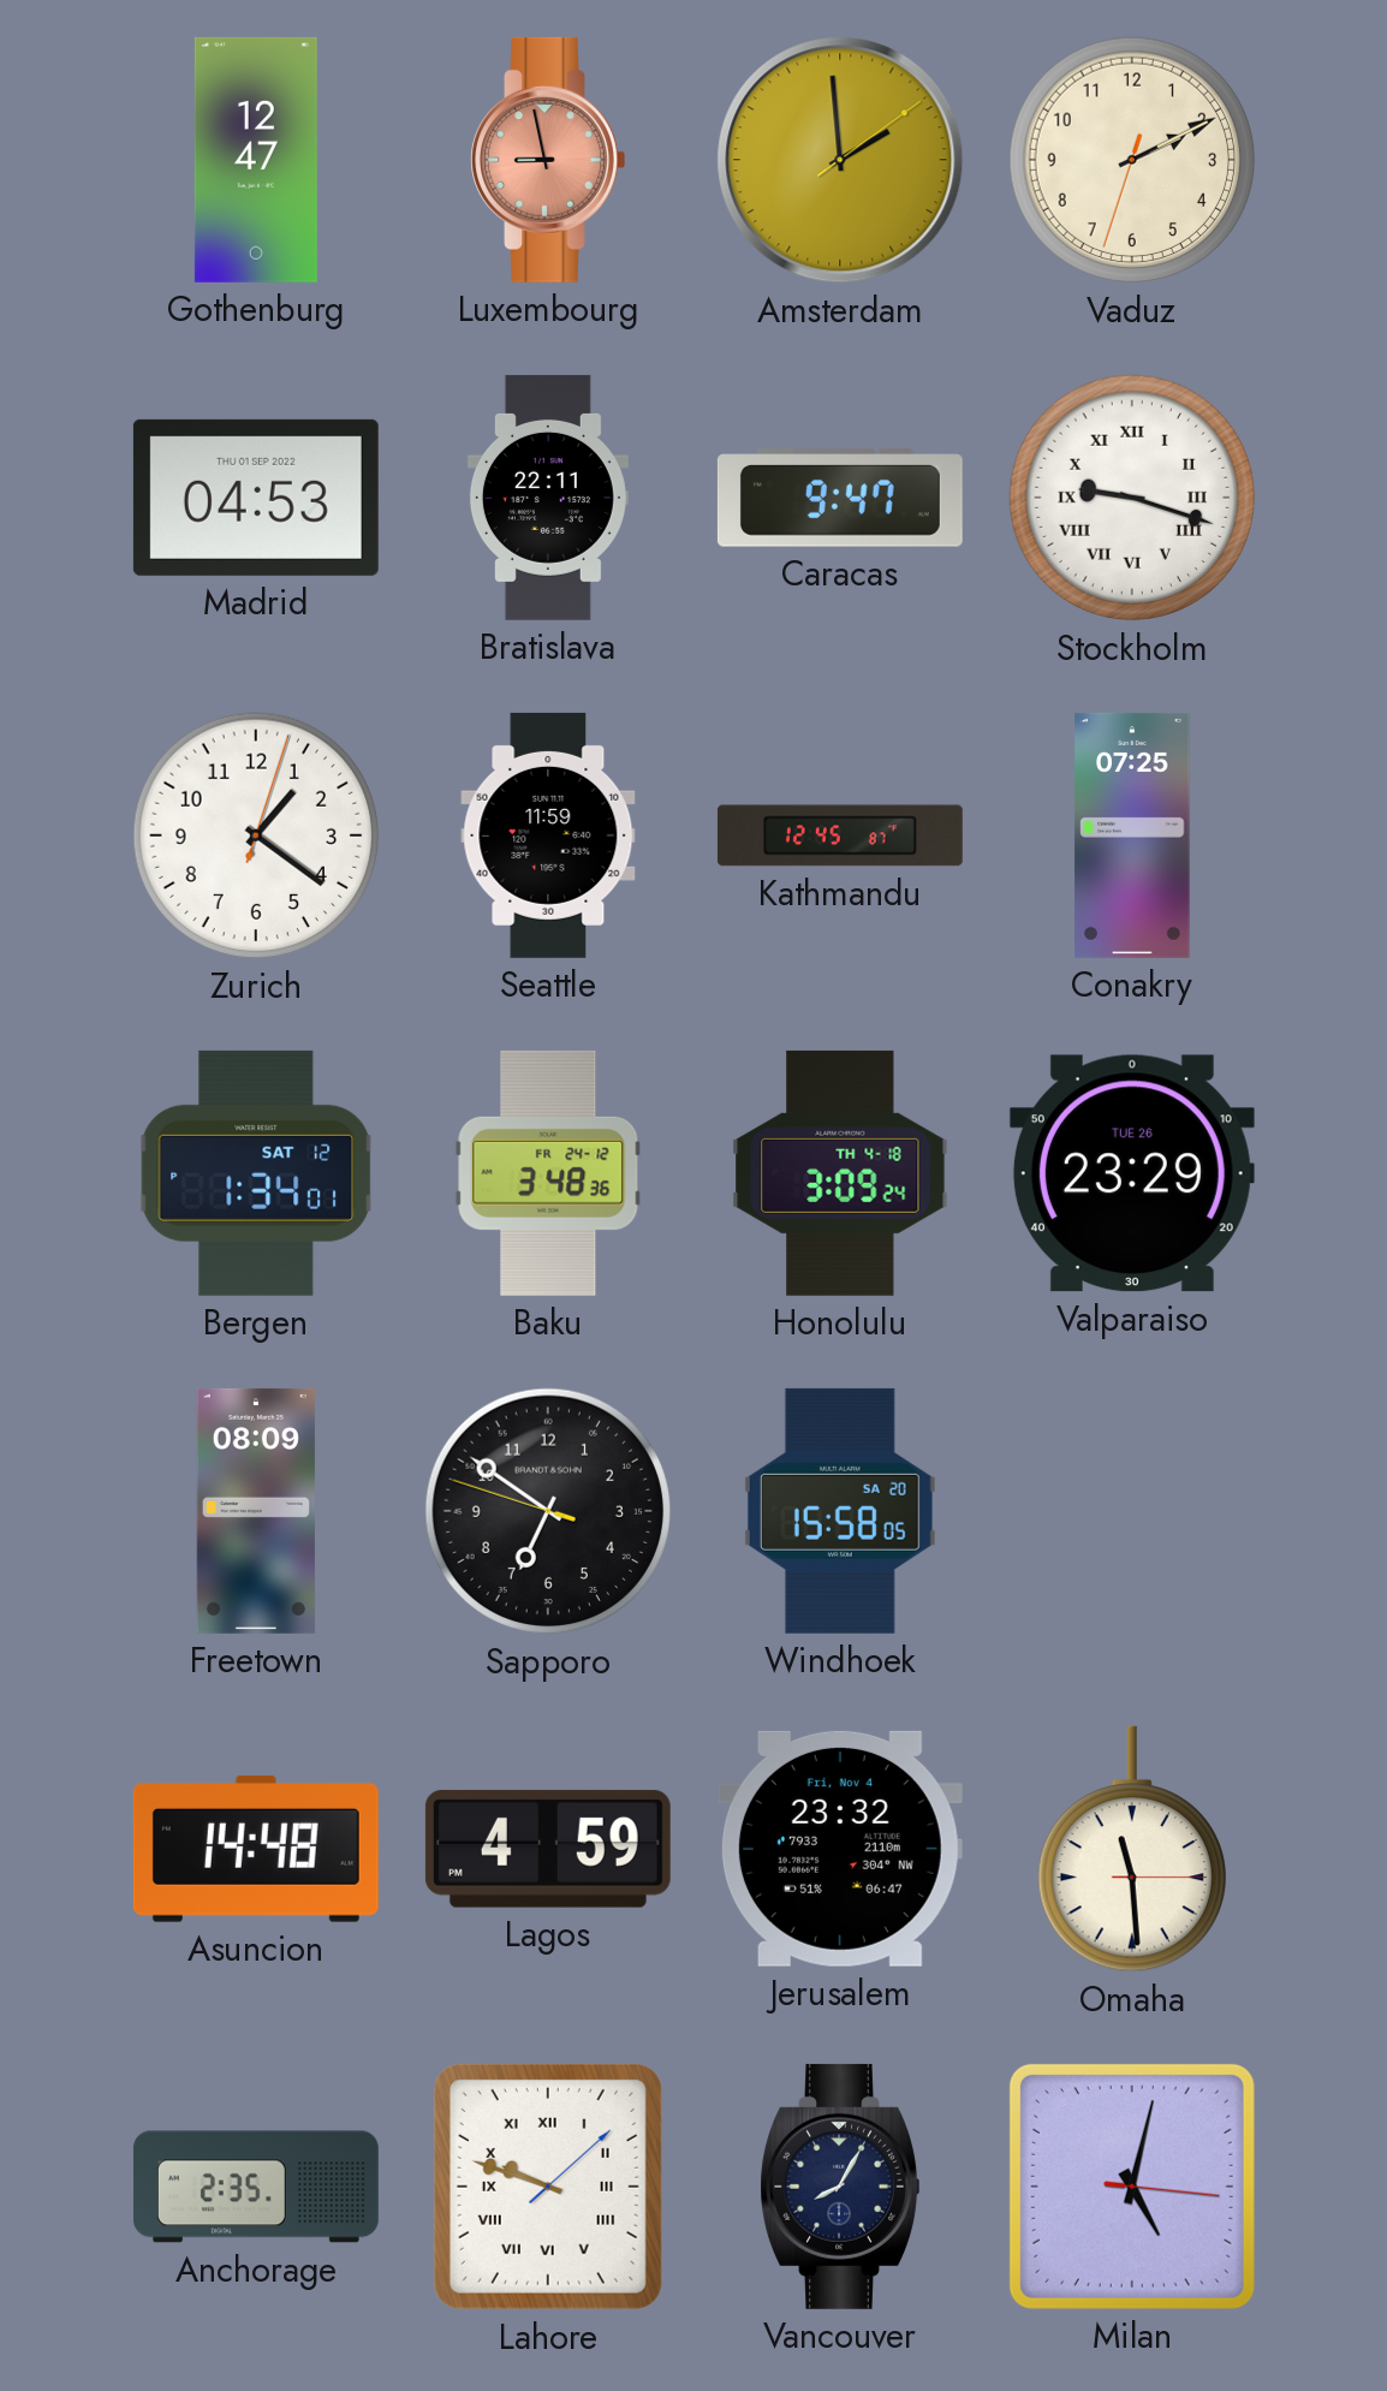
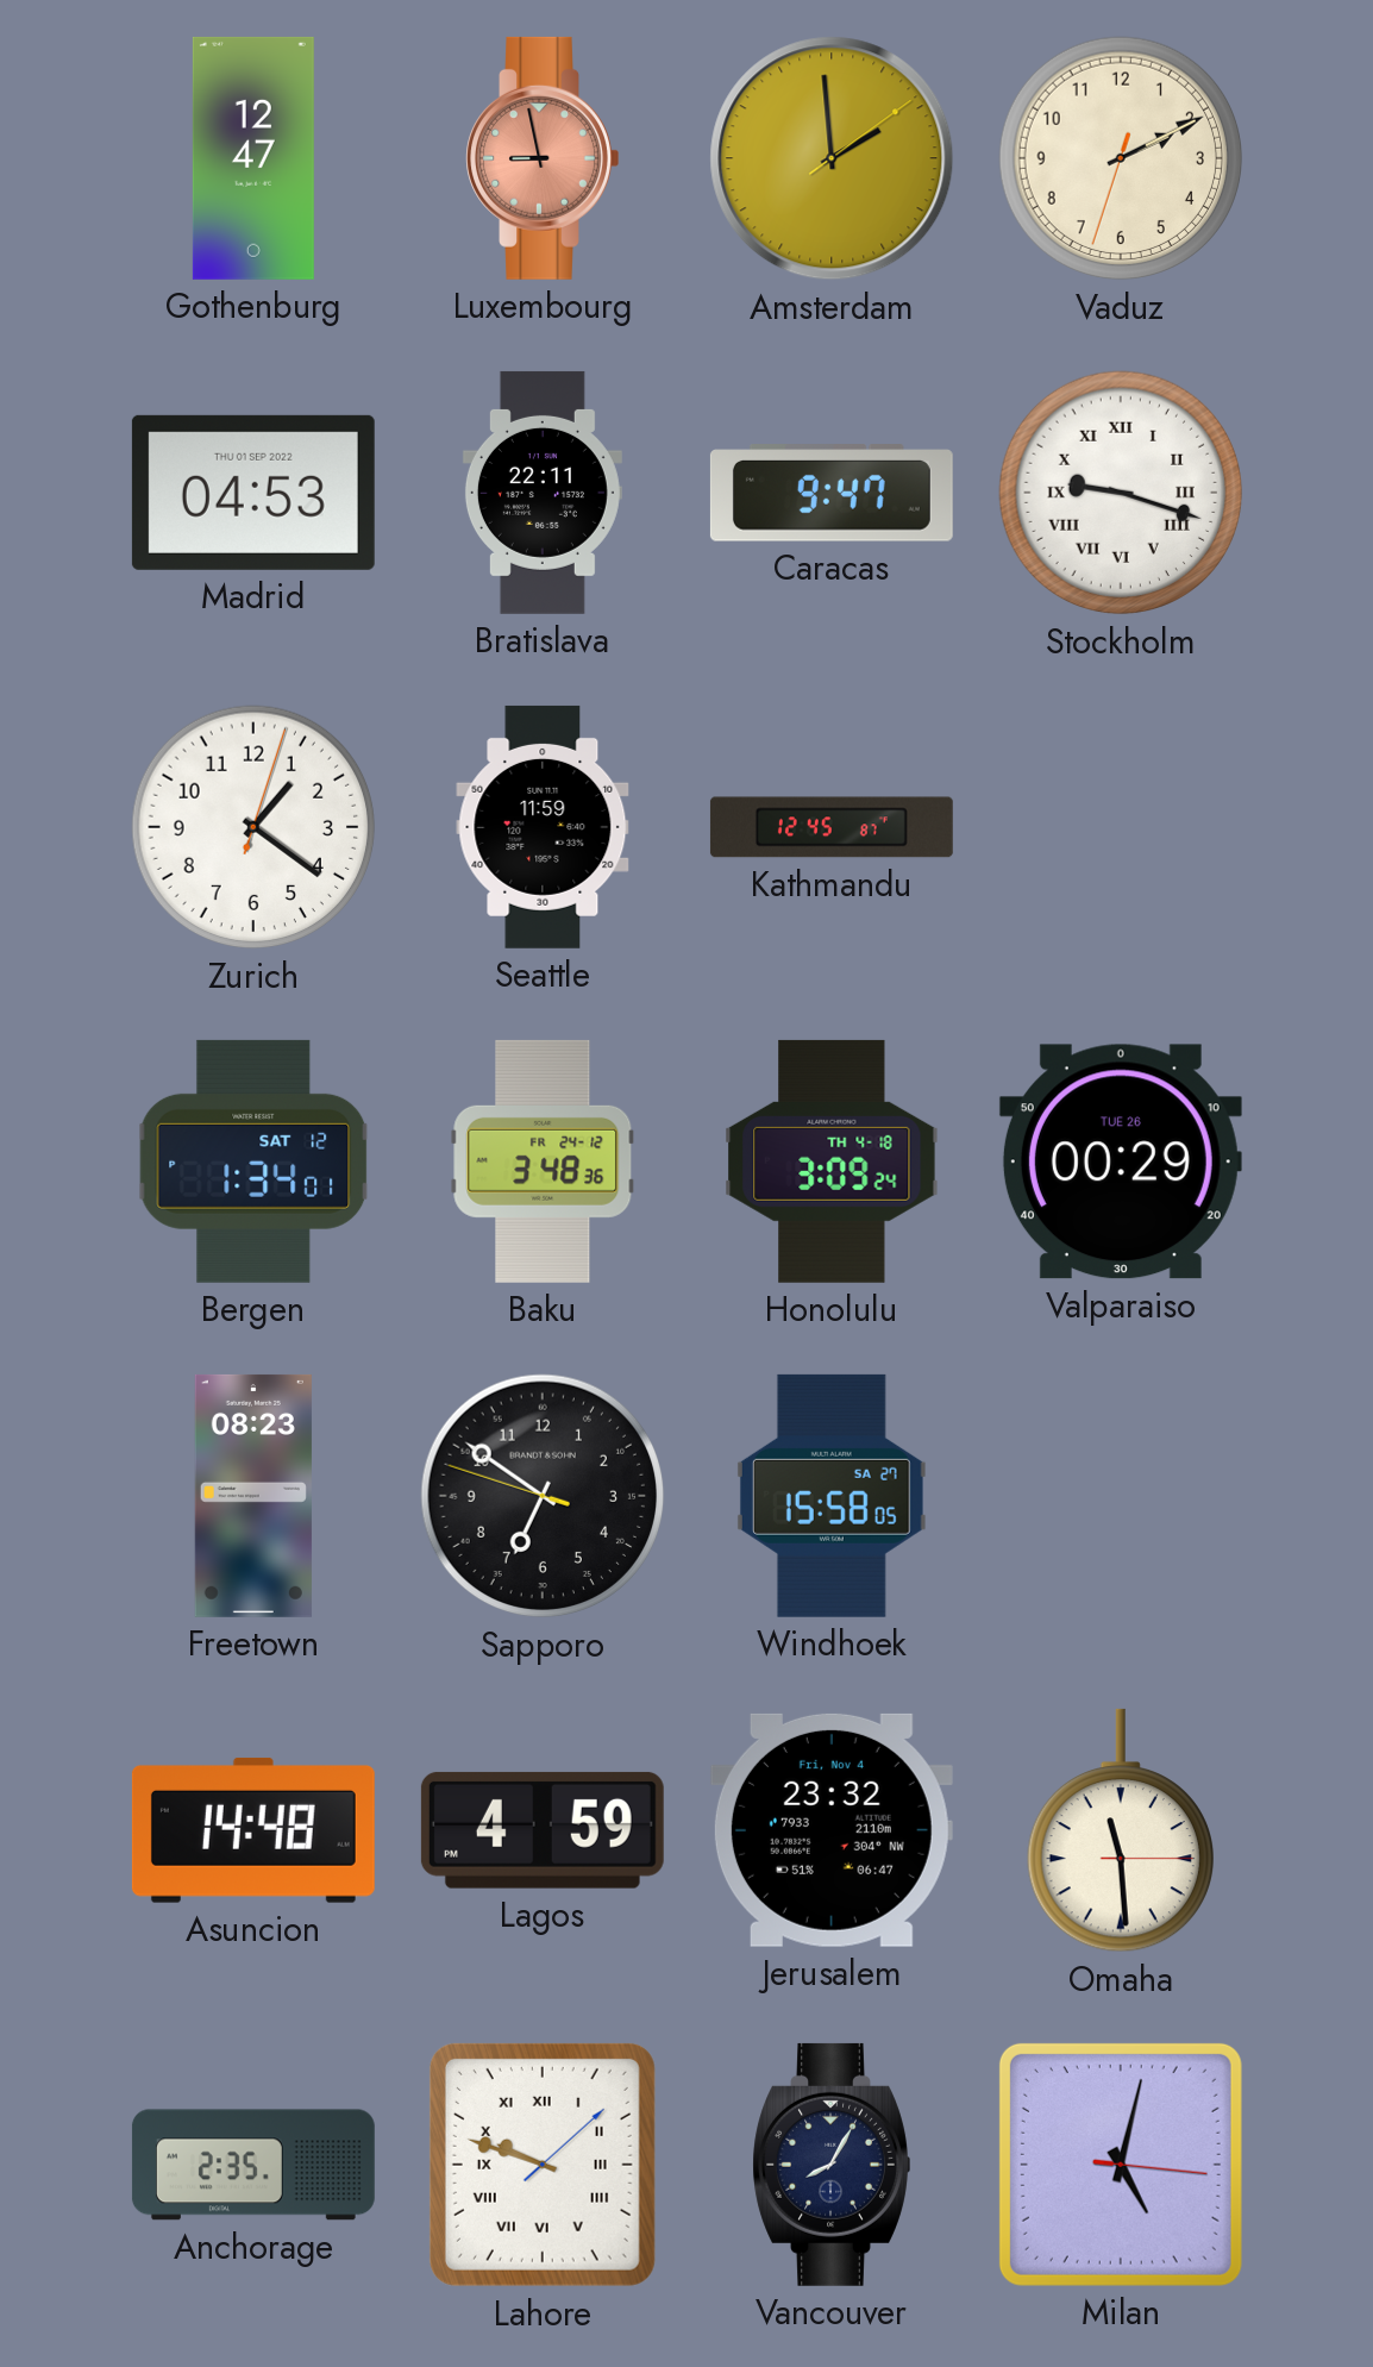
Conakry: 07:25 -> none
Valparaiso: 23:29 -> 00:29
Freetown: 08:09 -> 08:23
Windhoek date: SA 20 -> SA 27
